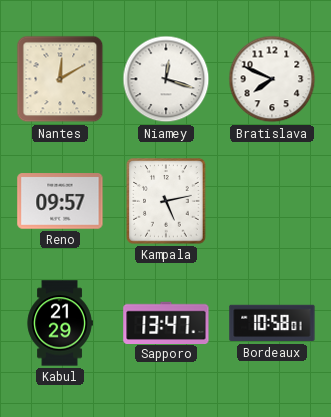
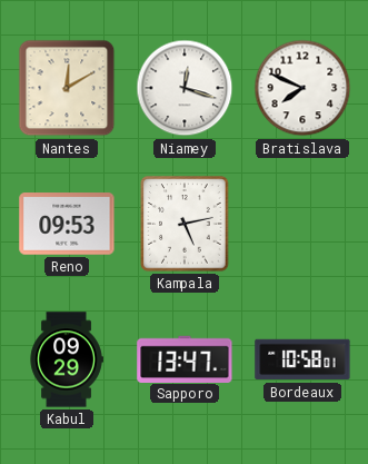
Reno: 09:57 -> 09:53
Kabul: 21:29 -> 09:29
